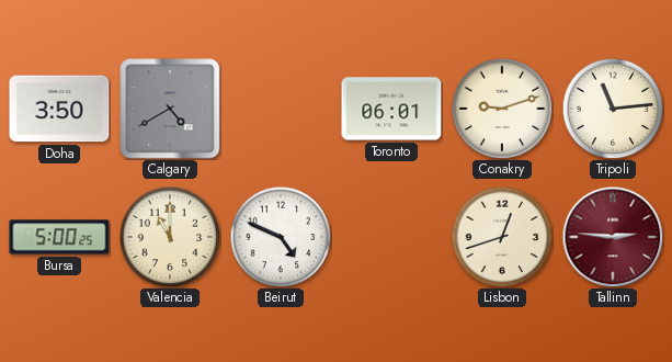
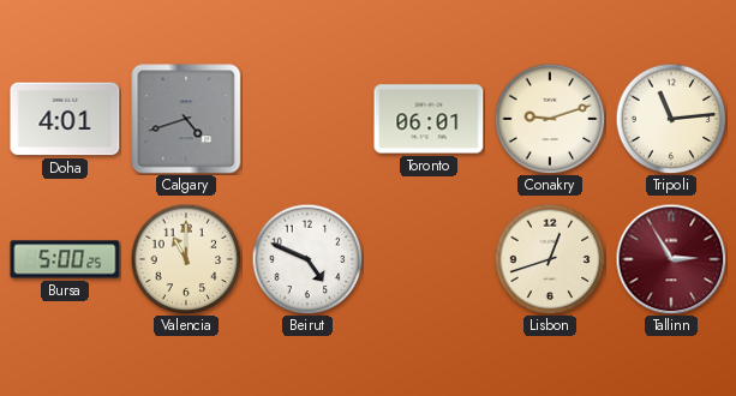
Doha: 3:50 -> 4:01
Calgary: 4:40 -> 4:42
Tallinn: 2:46 -> 2:55
